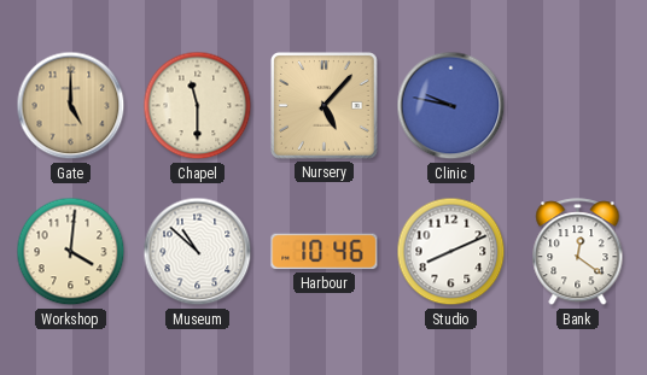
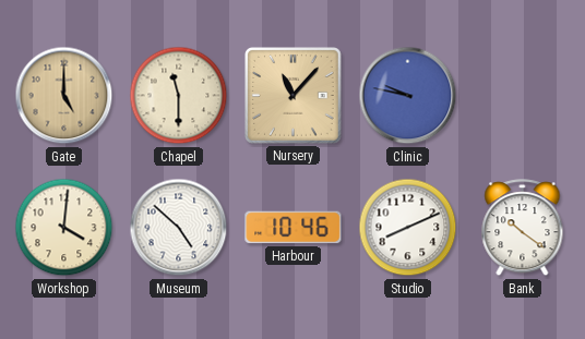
Nursery: 5:07 -> 11:07
Museum: 10:52 -> 4:52
Bank: 12:21 -> 10:21
